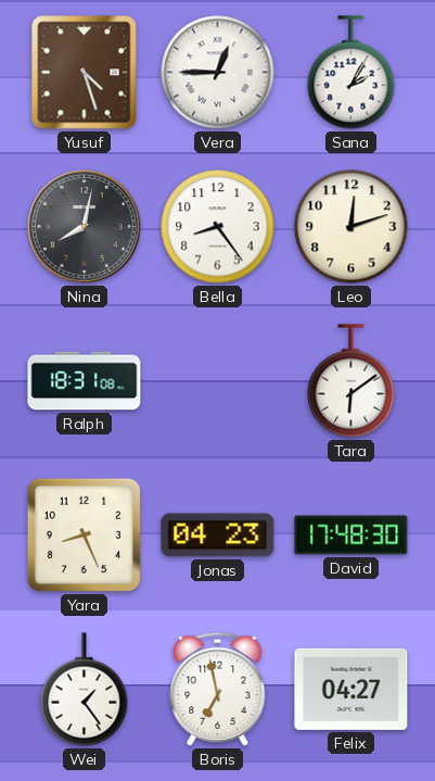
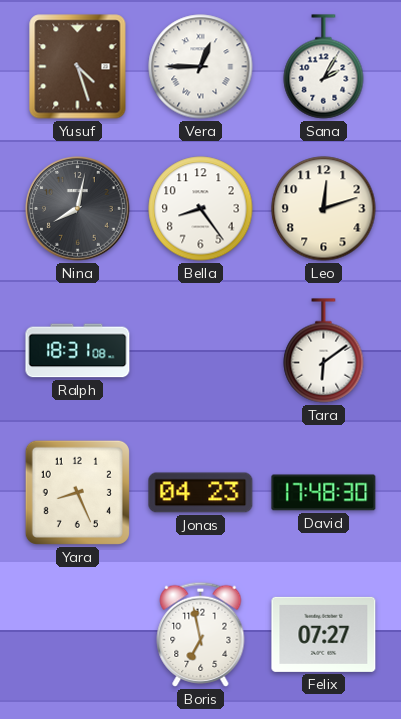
Wei: 1:24 -> none
Felix: 04:27 -> 07:27
